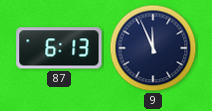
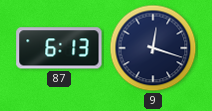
9: 11:56 -> 12:18
